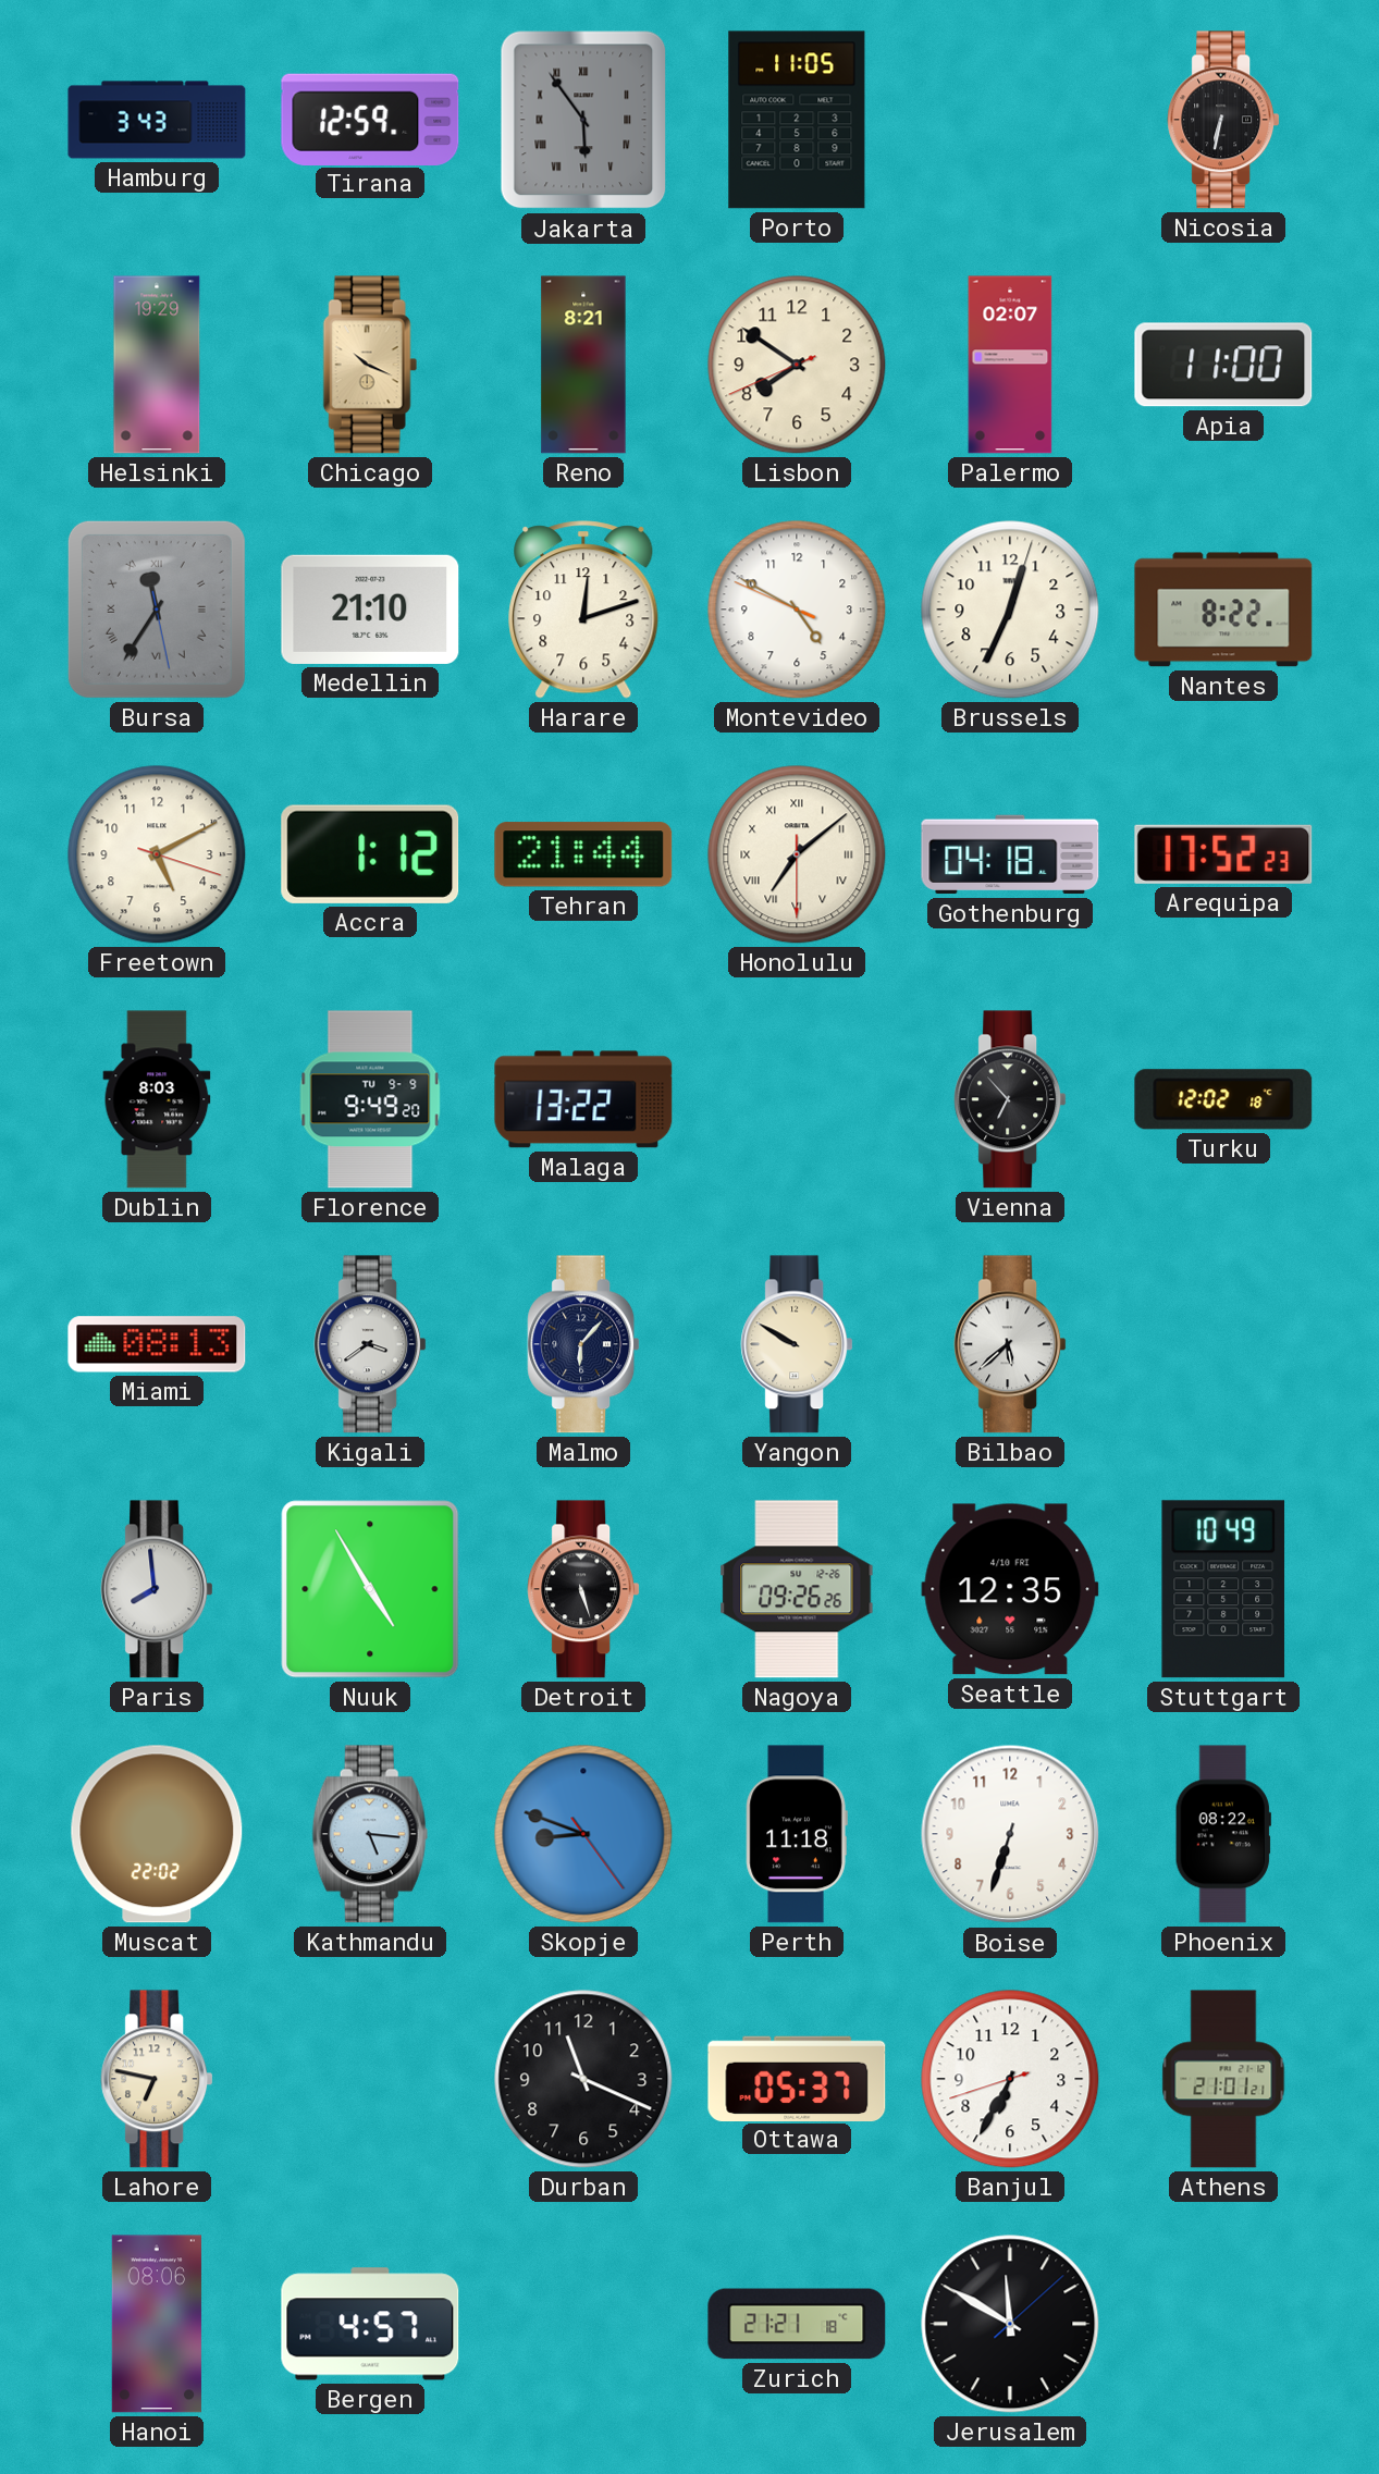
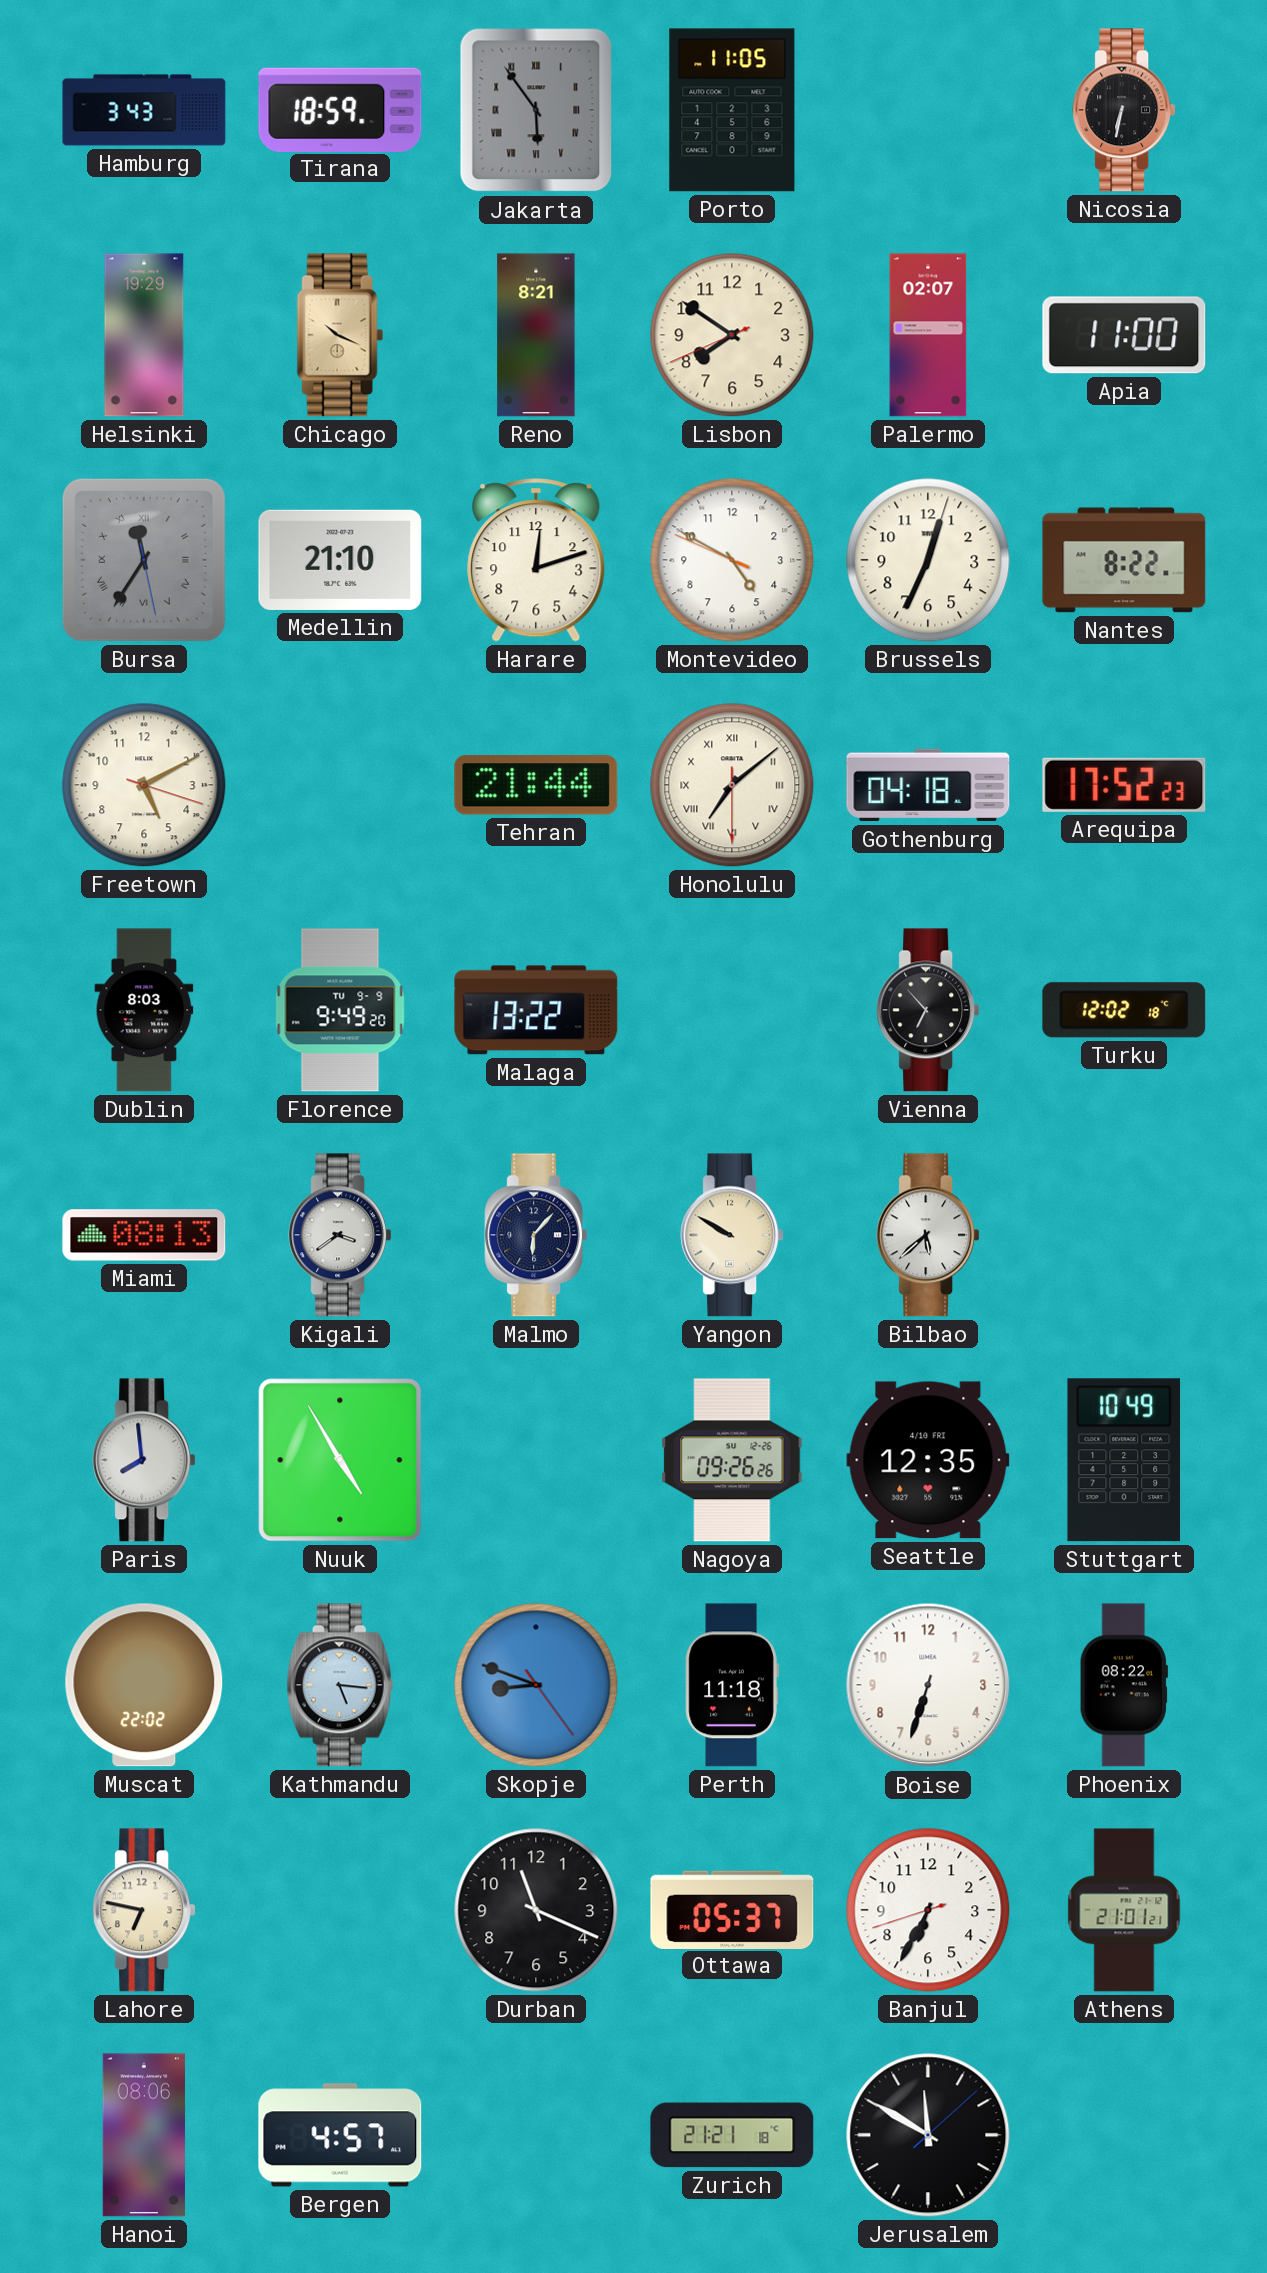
Tirana: 12:59 -> 18:59
Accra: 1:12 -> none
Detroit: 5:27 -> none
